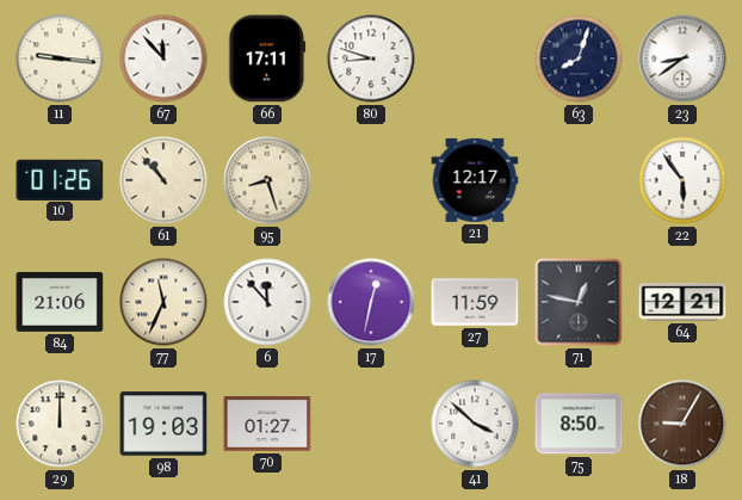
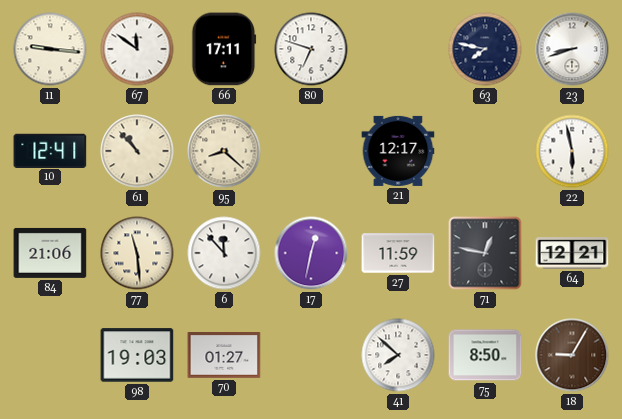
67: 11:53 -> 11:51
80: 8:48 -> 6:48
63: 8:03 -> 7:47
23: 8:39 -> 8:42
10: 01:26 -> 12:41
95: 8:27 -> 8:22
22: 5:54 -> 5:58
77: 11:34 -> 11:29
29: 12:00 -> none
41: 3:52 -> 7:52
